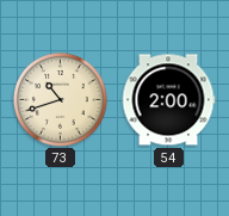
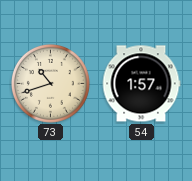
54: 2:00 -> 1:57
